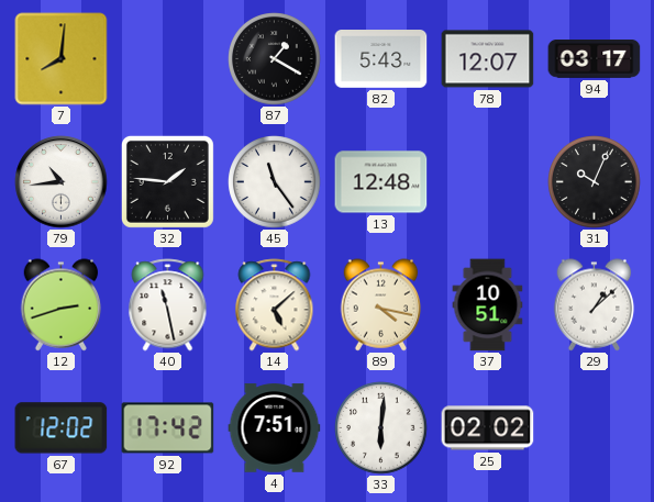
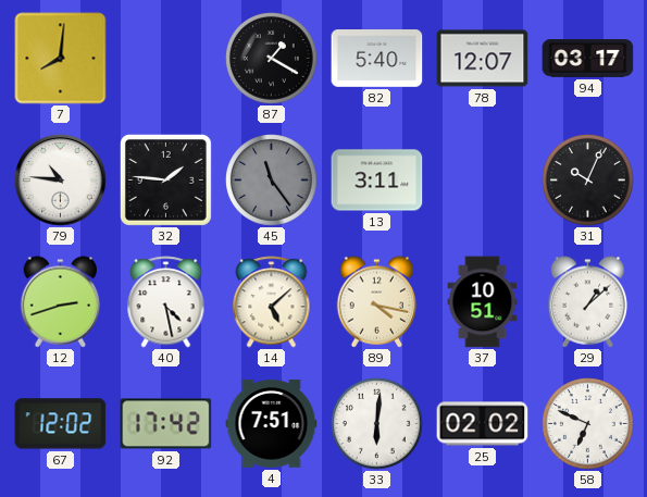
82: 5:43 -> 5:40
79: 10:44 -> 10:46
45 dial: white -> grey
13: 12:48 -> 3:11
40: 11:28 -> 4:28
58: none -> 6:49
